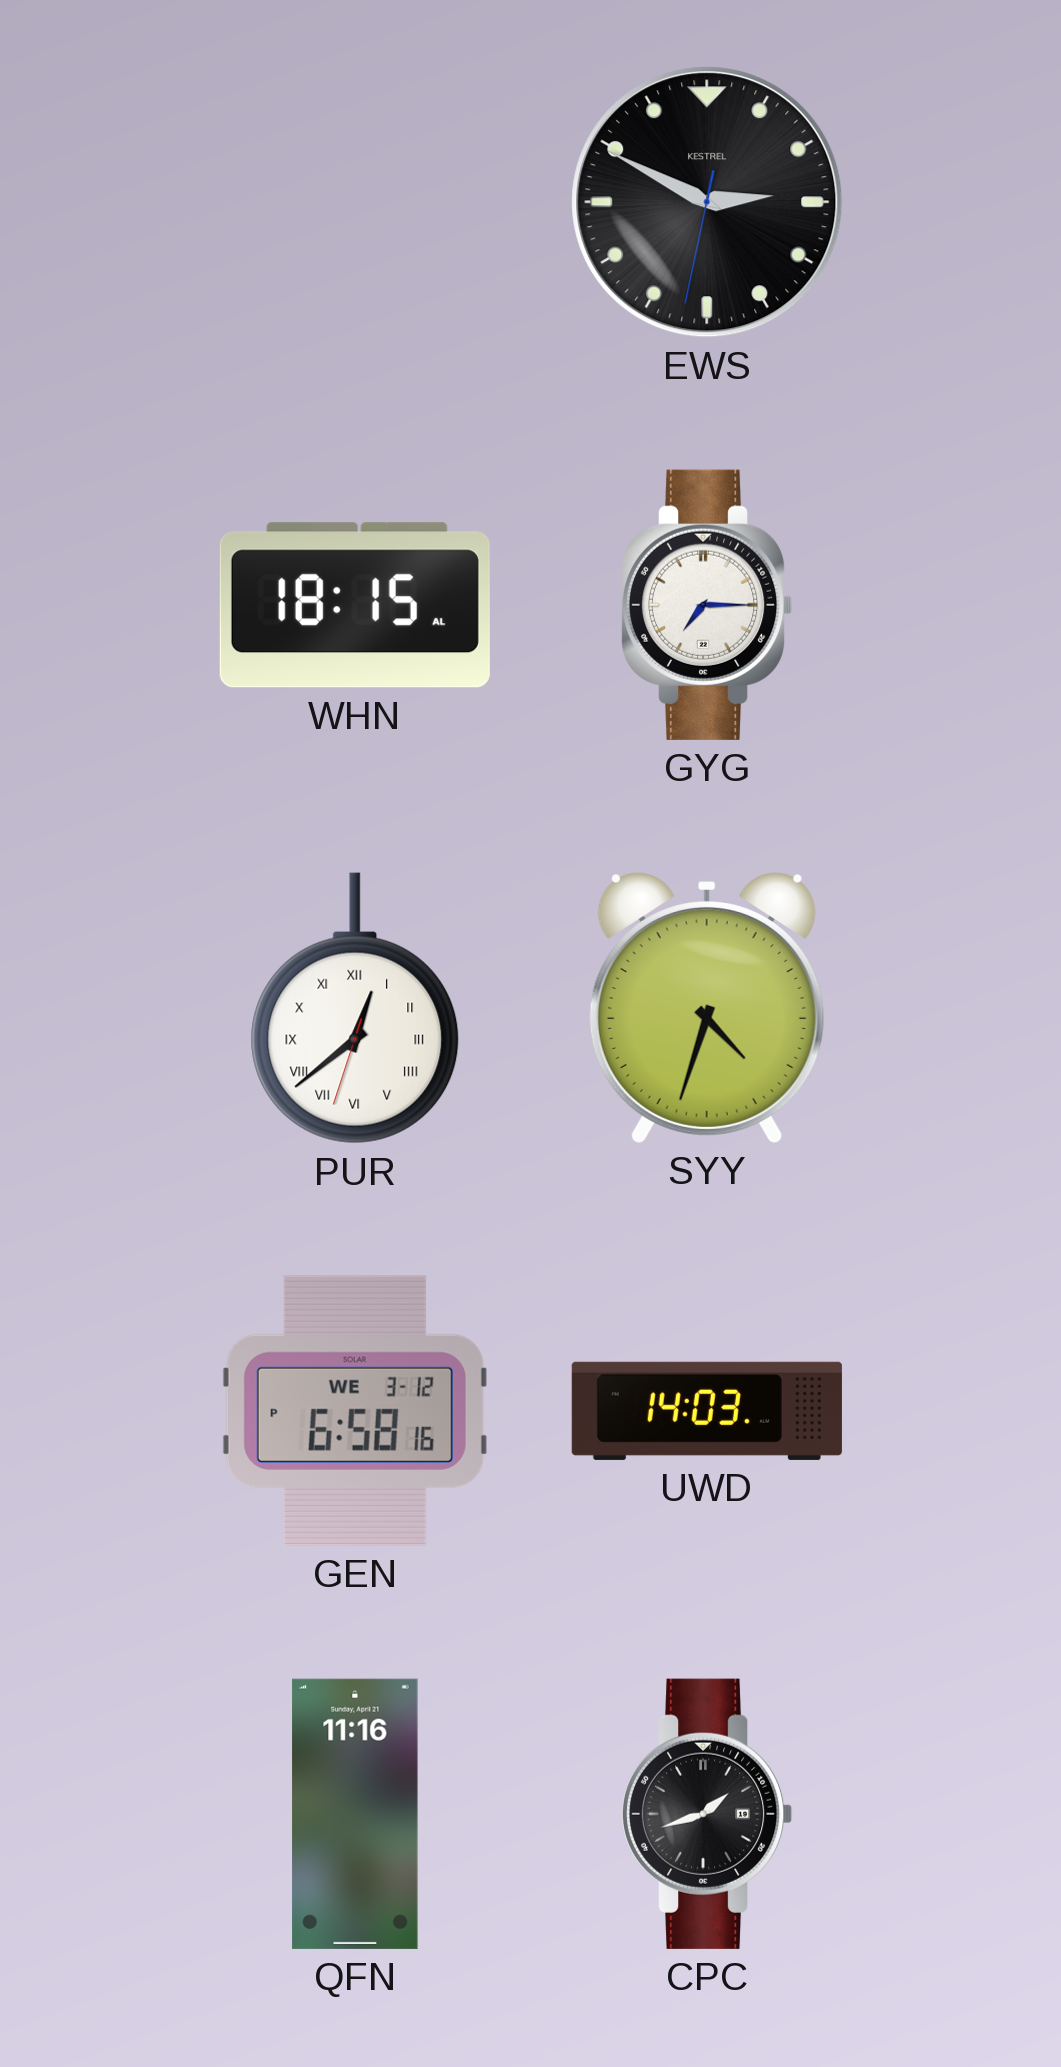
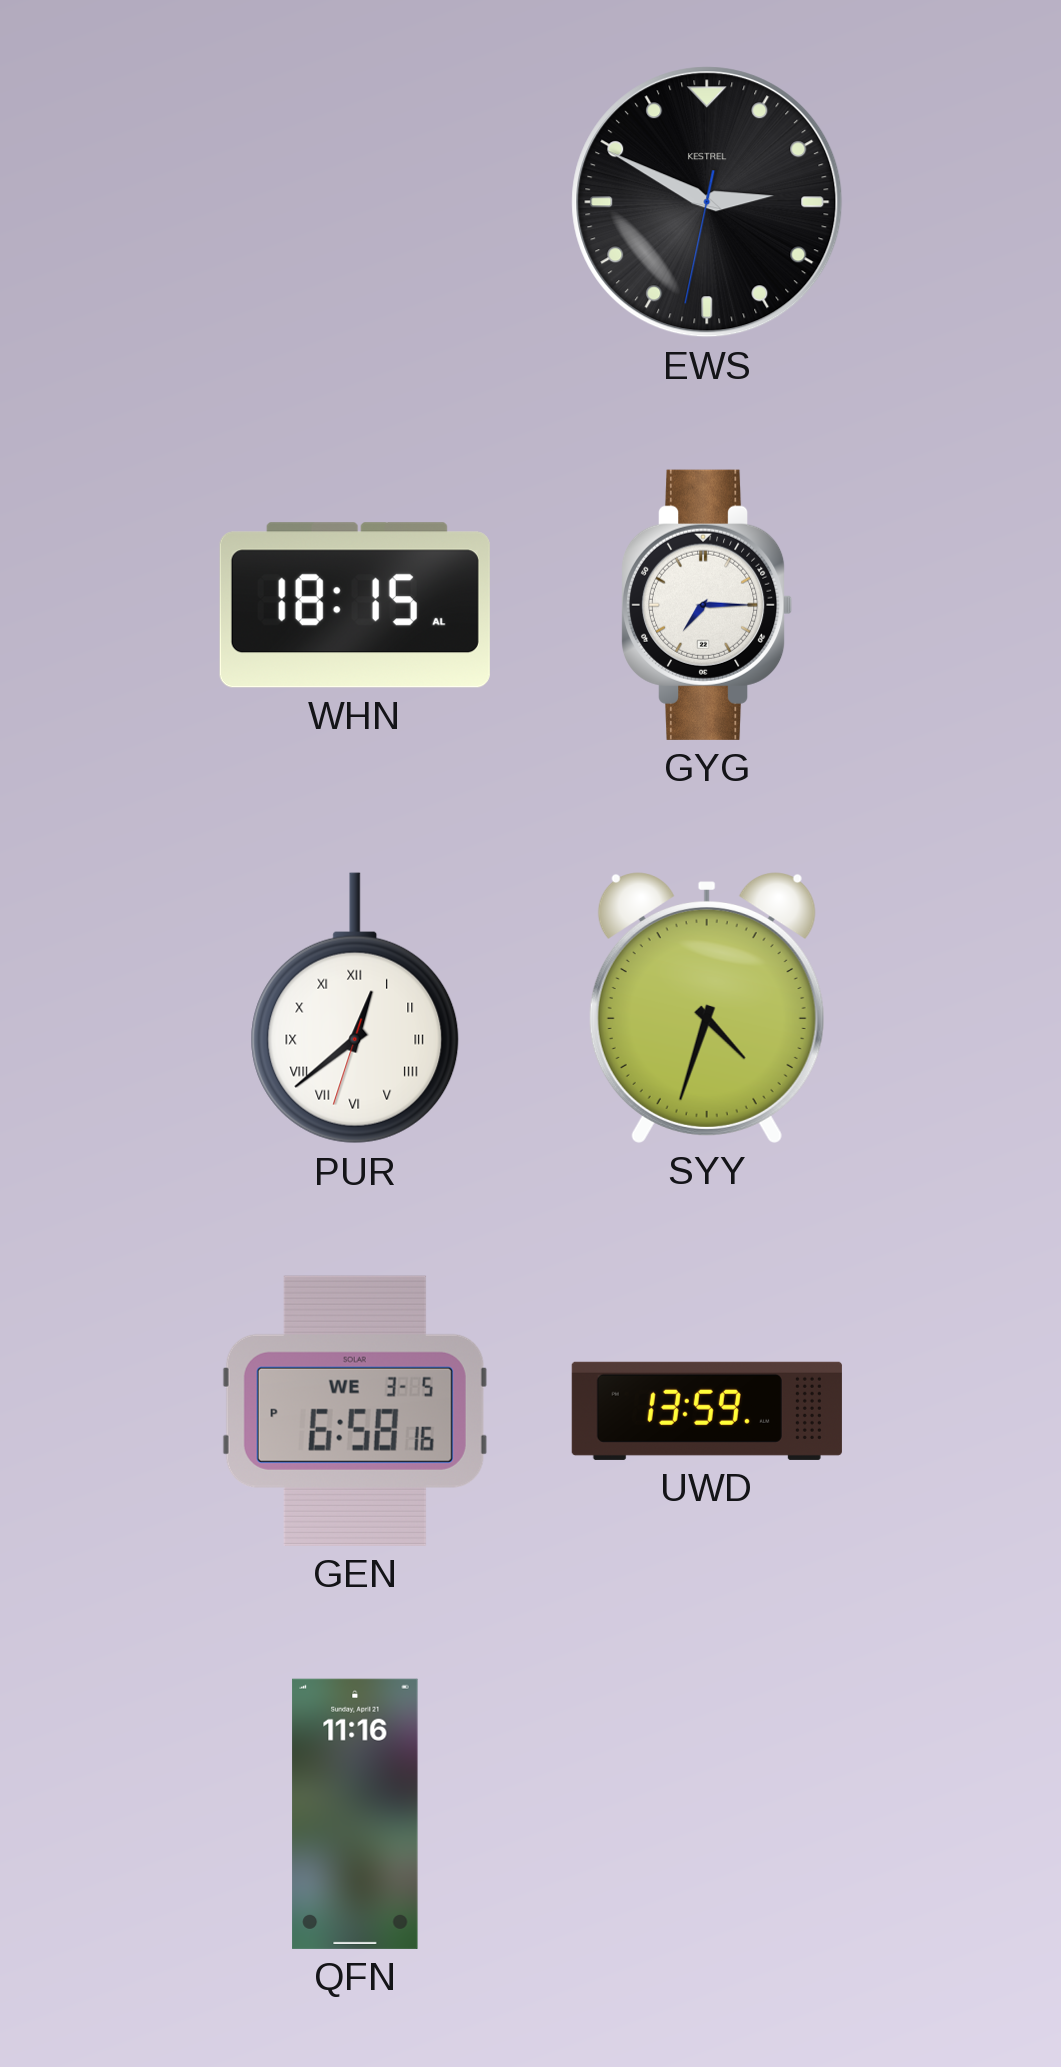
GEN date: WE 3-12 -> WE 3-5
UWD: 14:03 -> 13:59
CPC: 1:42 -> none
